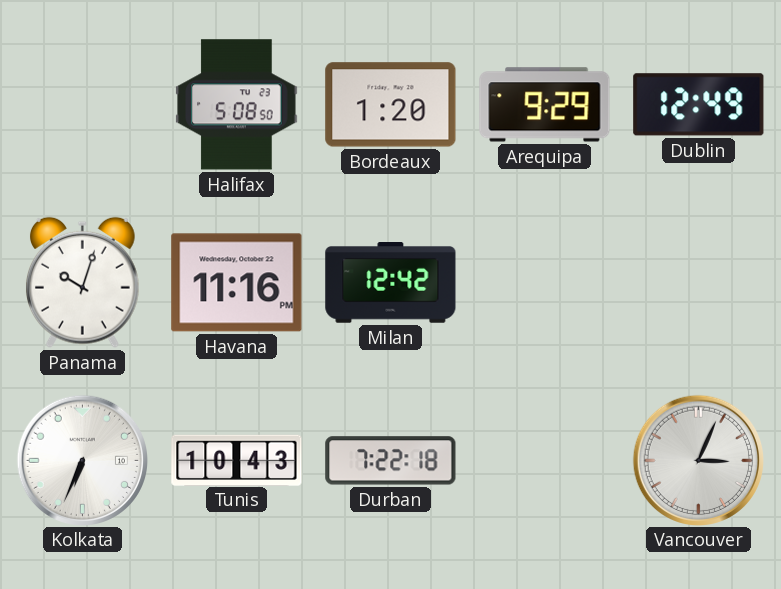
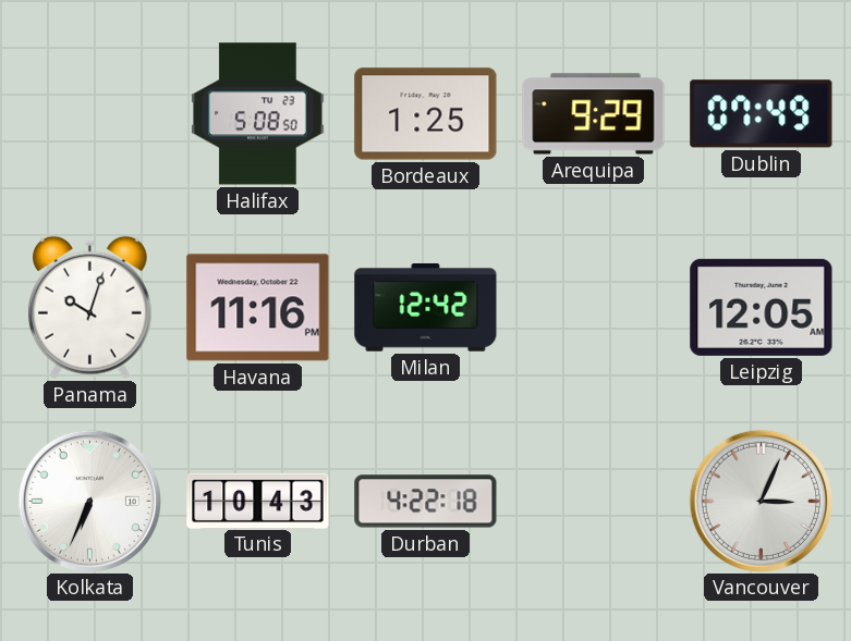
Bordeaux: 1:20 -> 1:25
Dublin: 12:49 -> 07:49
Leipzig: none -> 12:05
Durban: 7:22 -> 4:22
